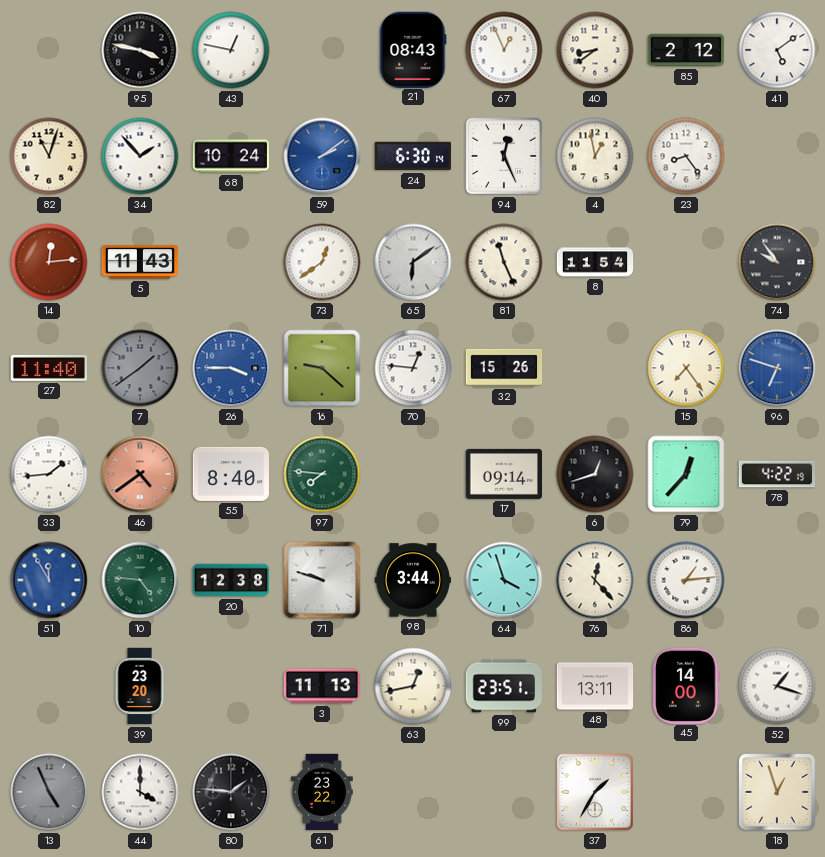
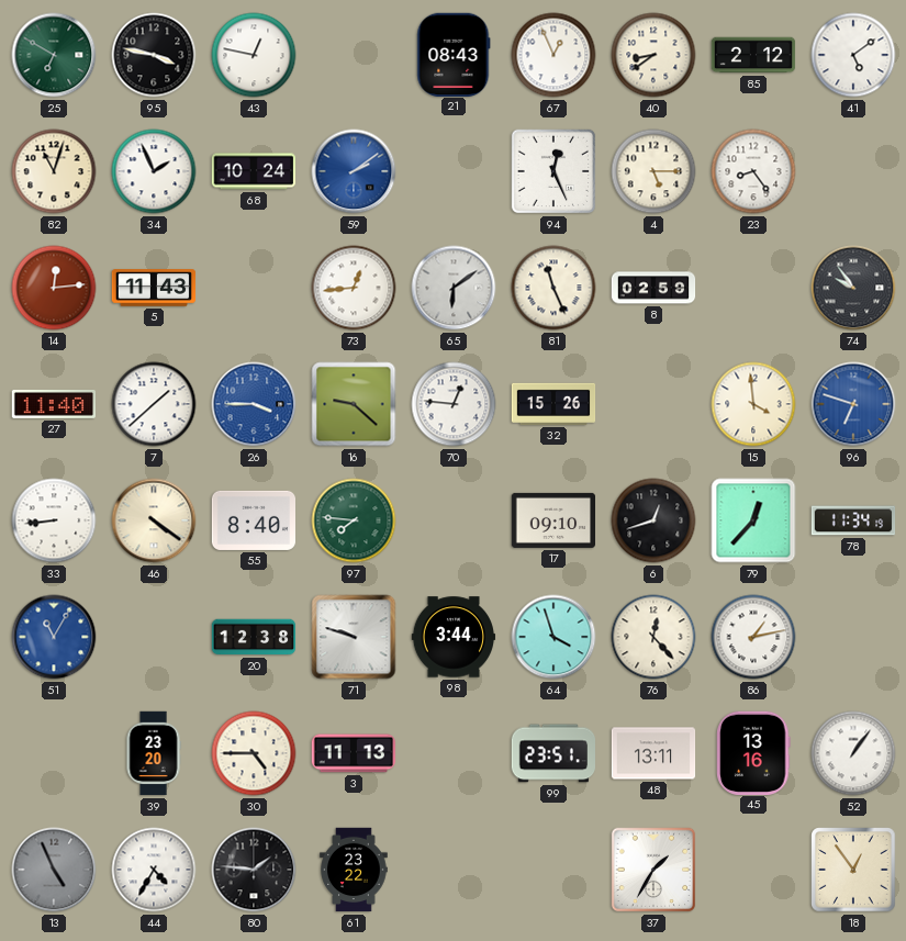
25: none -> 6:50
34: 1:53 -> 1:56
24: 6:30 -> none
4: 12:58 -> 5:15
73: 12:39 -> 12:44
8: 11:54 -> 02:59
7: 1:39 -> 1:38
7 dial: grey -> white
15: 7:24 -> 3:59
33: 1:44 -> 8:44
46: 4:39 -> 4:21
46 dial: salmon -> cream
17: 09:14 -> 09:10
78: 4:22 -> 11:34
51: 11:55 -> 11:05
10: 4:46 -> none
86: 1:14 -> 1:13
30: none -> 4:45
63: 12:43 -> none
45: 14:00 -> 13:16
52: 1:18 -> 1:06
44: 4:00 -> 4:35
18: 12:57 -> 12:54
